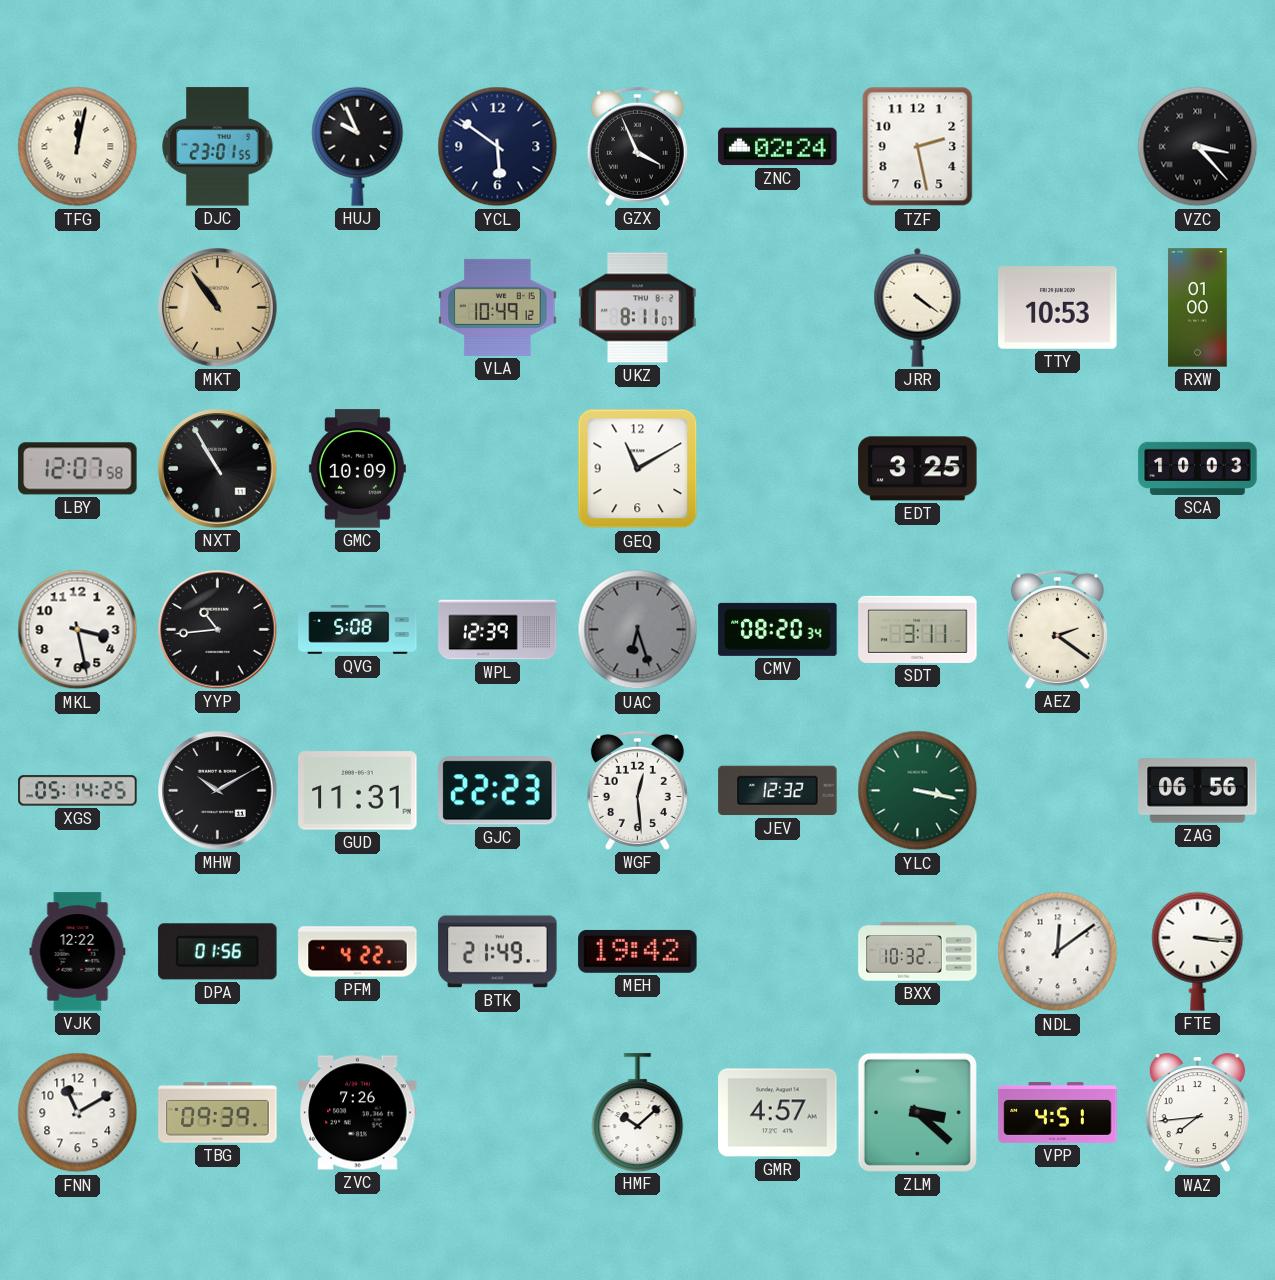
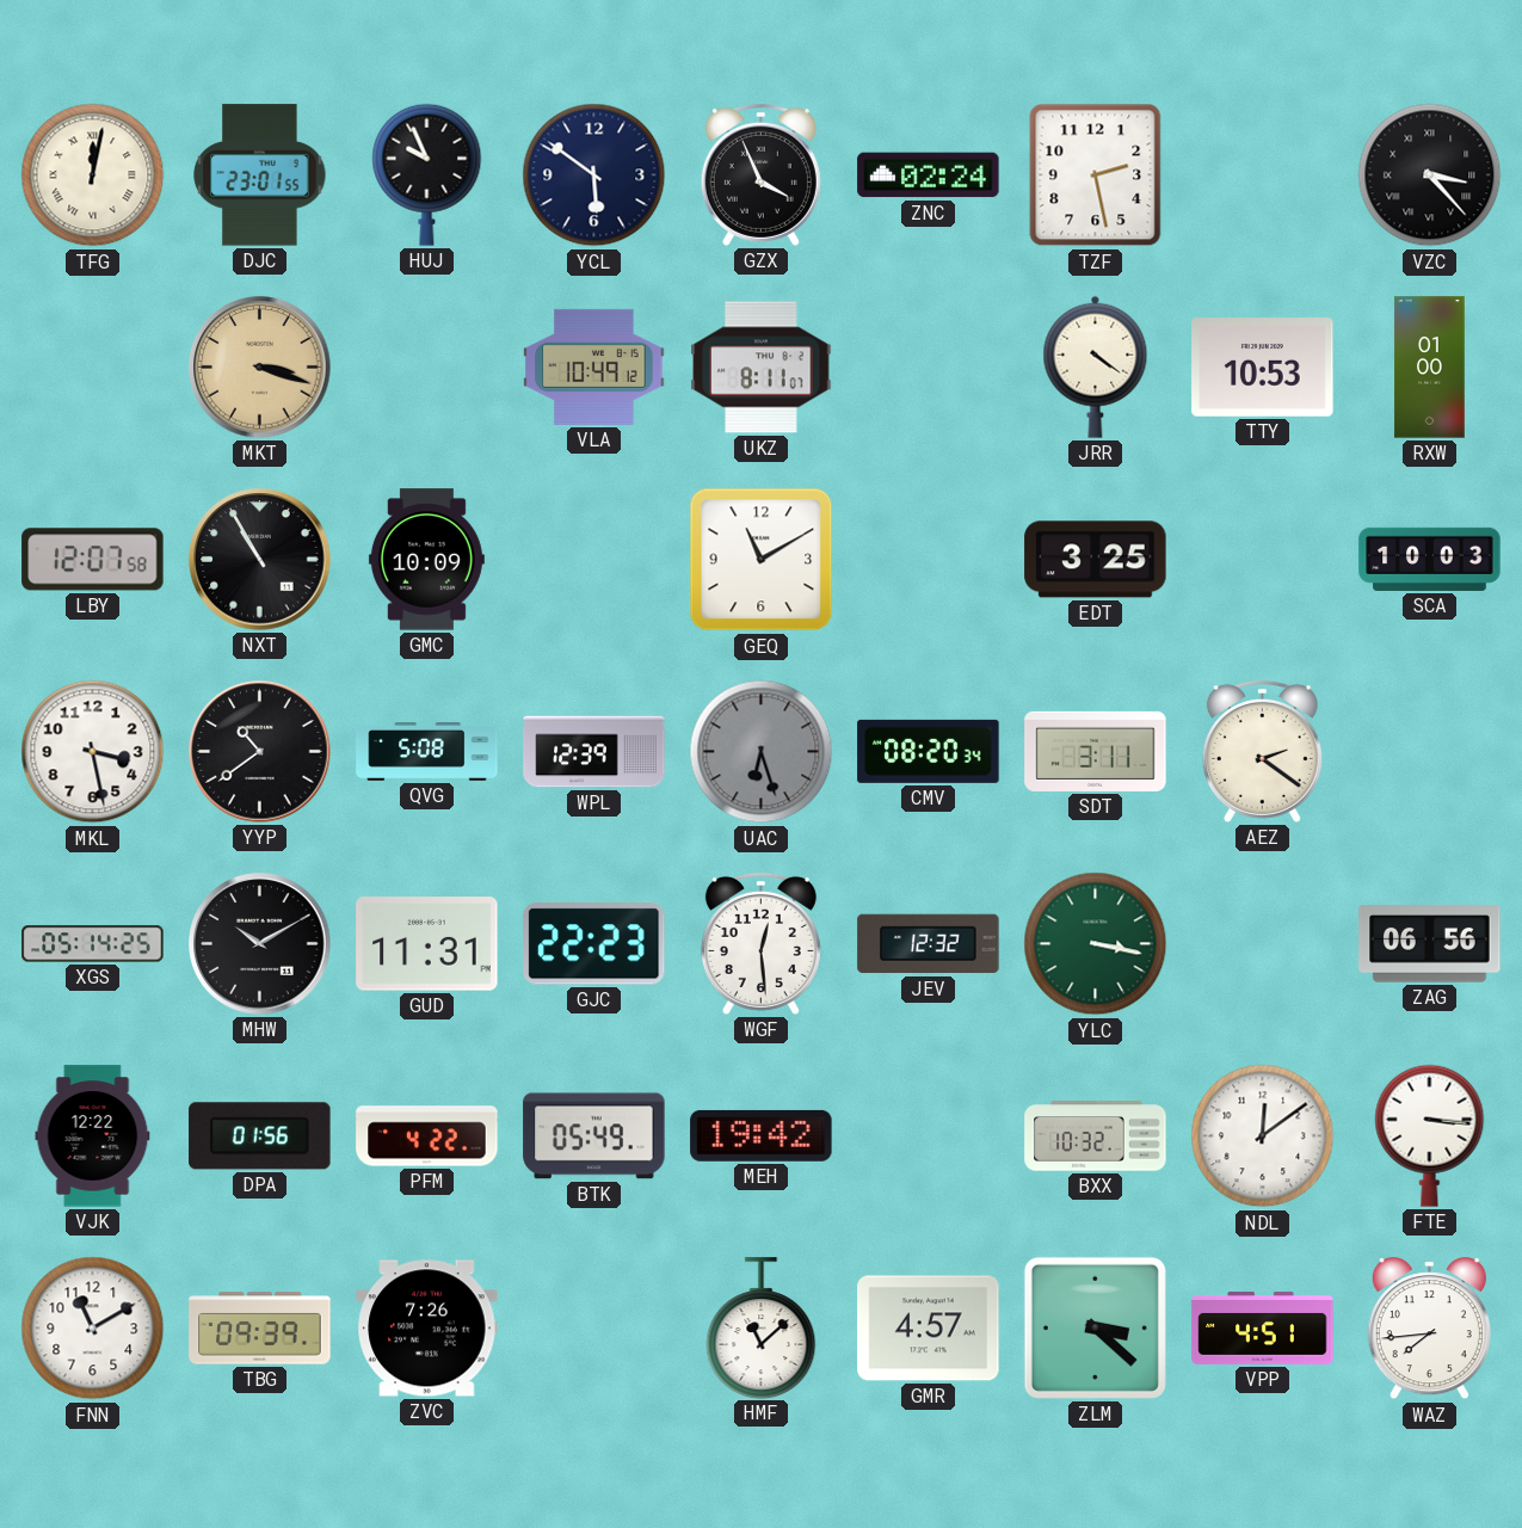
MKT: 10:54 -> 3:18
YYP: 10:44 -> 10:39
BTK: 21:49 -> 05:49
HMF: 10:08 -> 11:08
